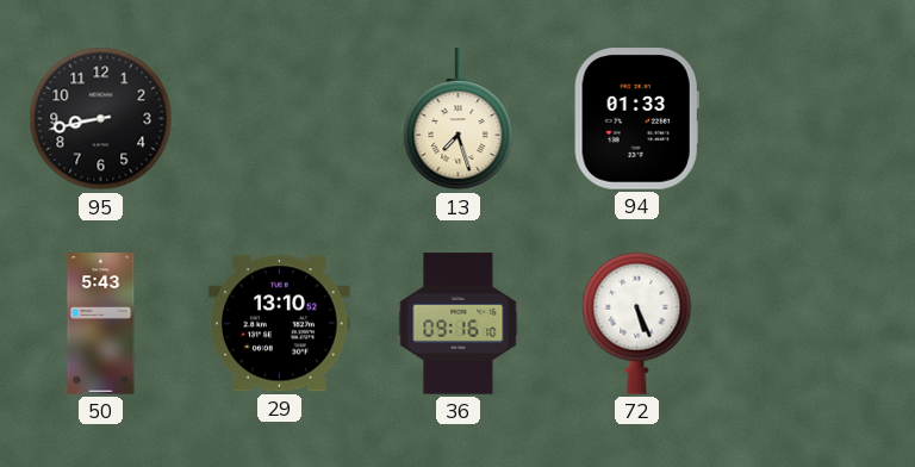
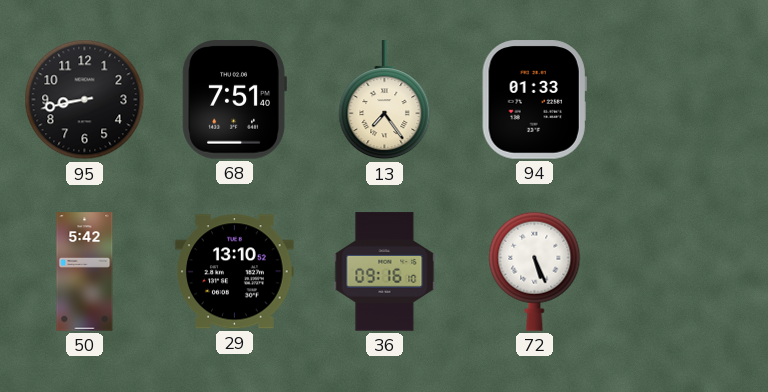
68: none -> 7:51
13: 7:27 -> 7:24
50: 5:43 -> 5:42
